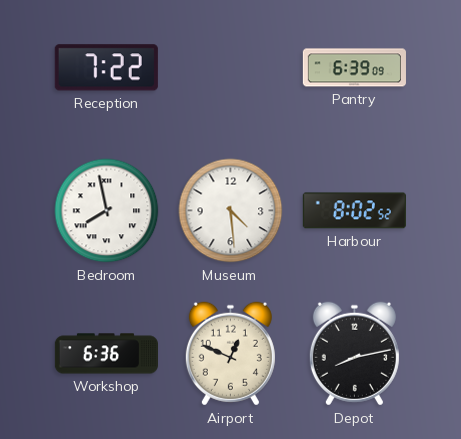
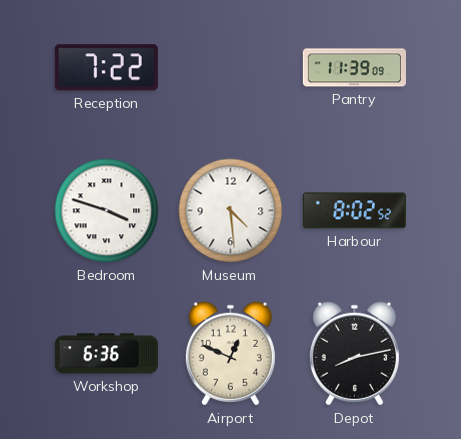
Pantry: 6:39 -> 11:39
Bedroom: 7:58 -> 3:48
